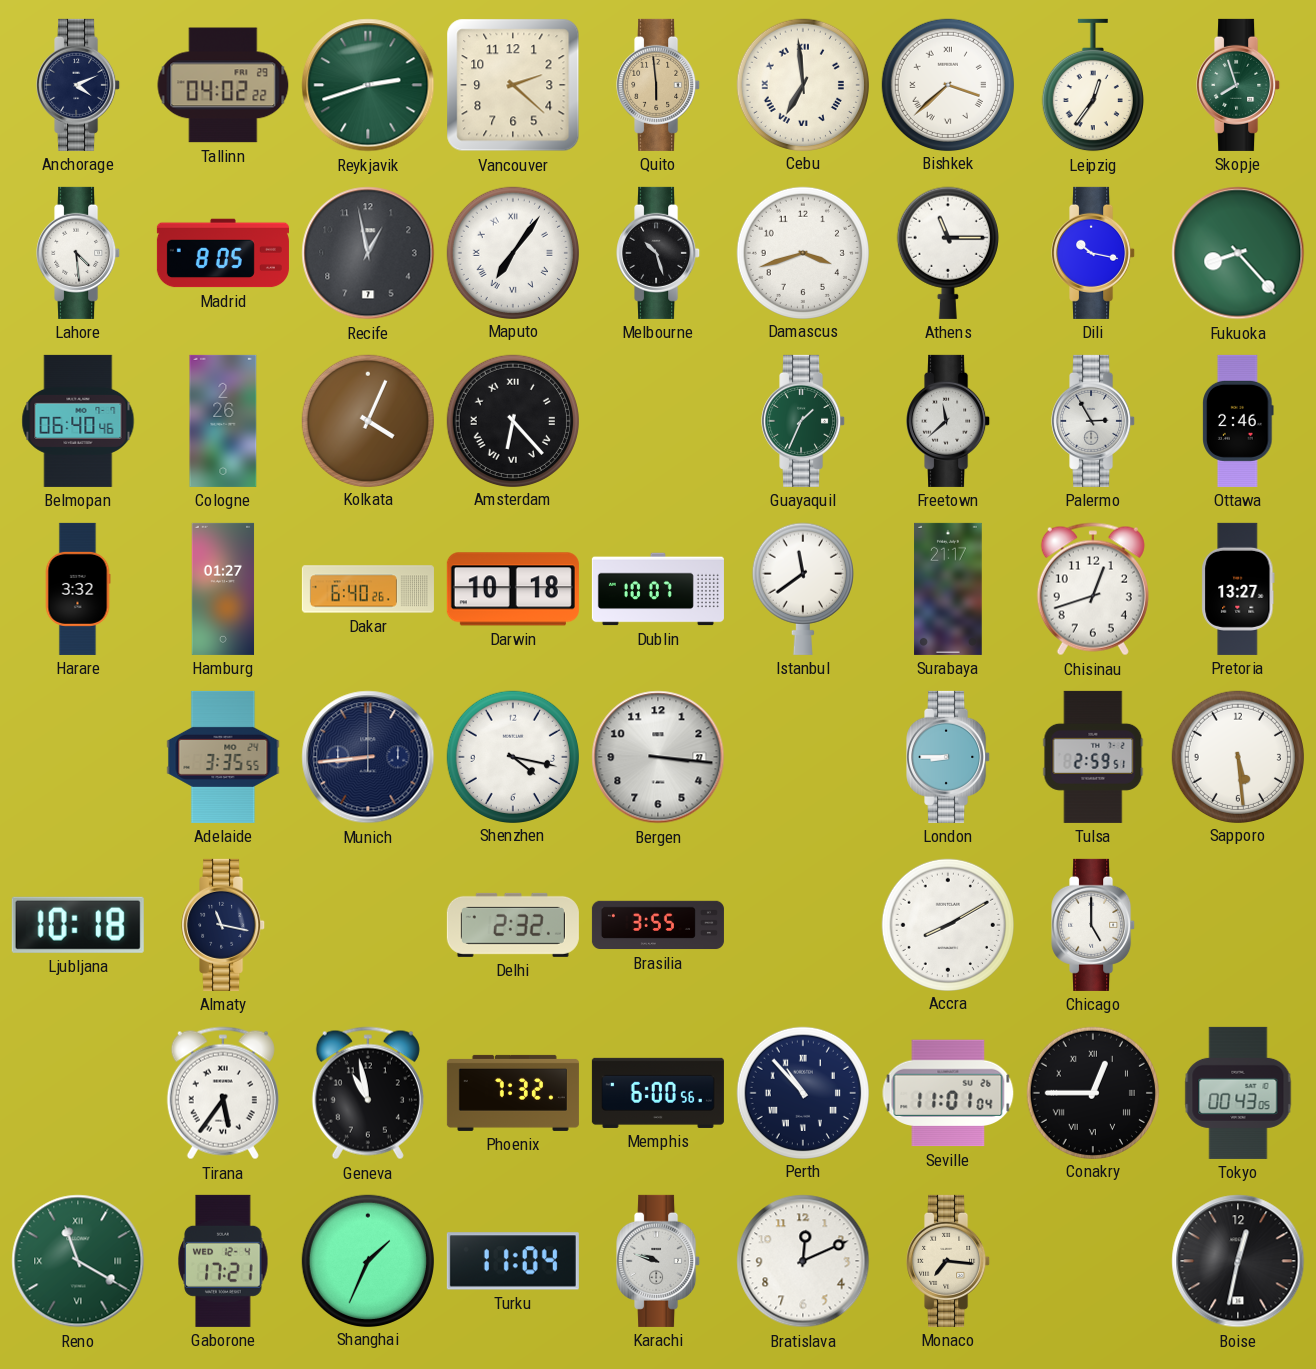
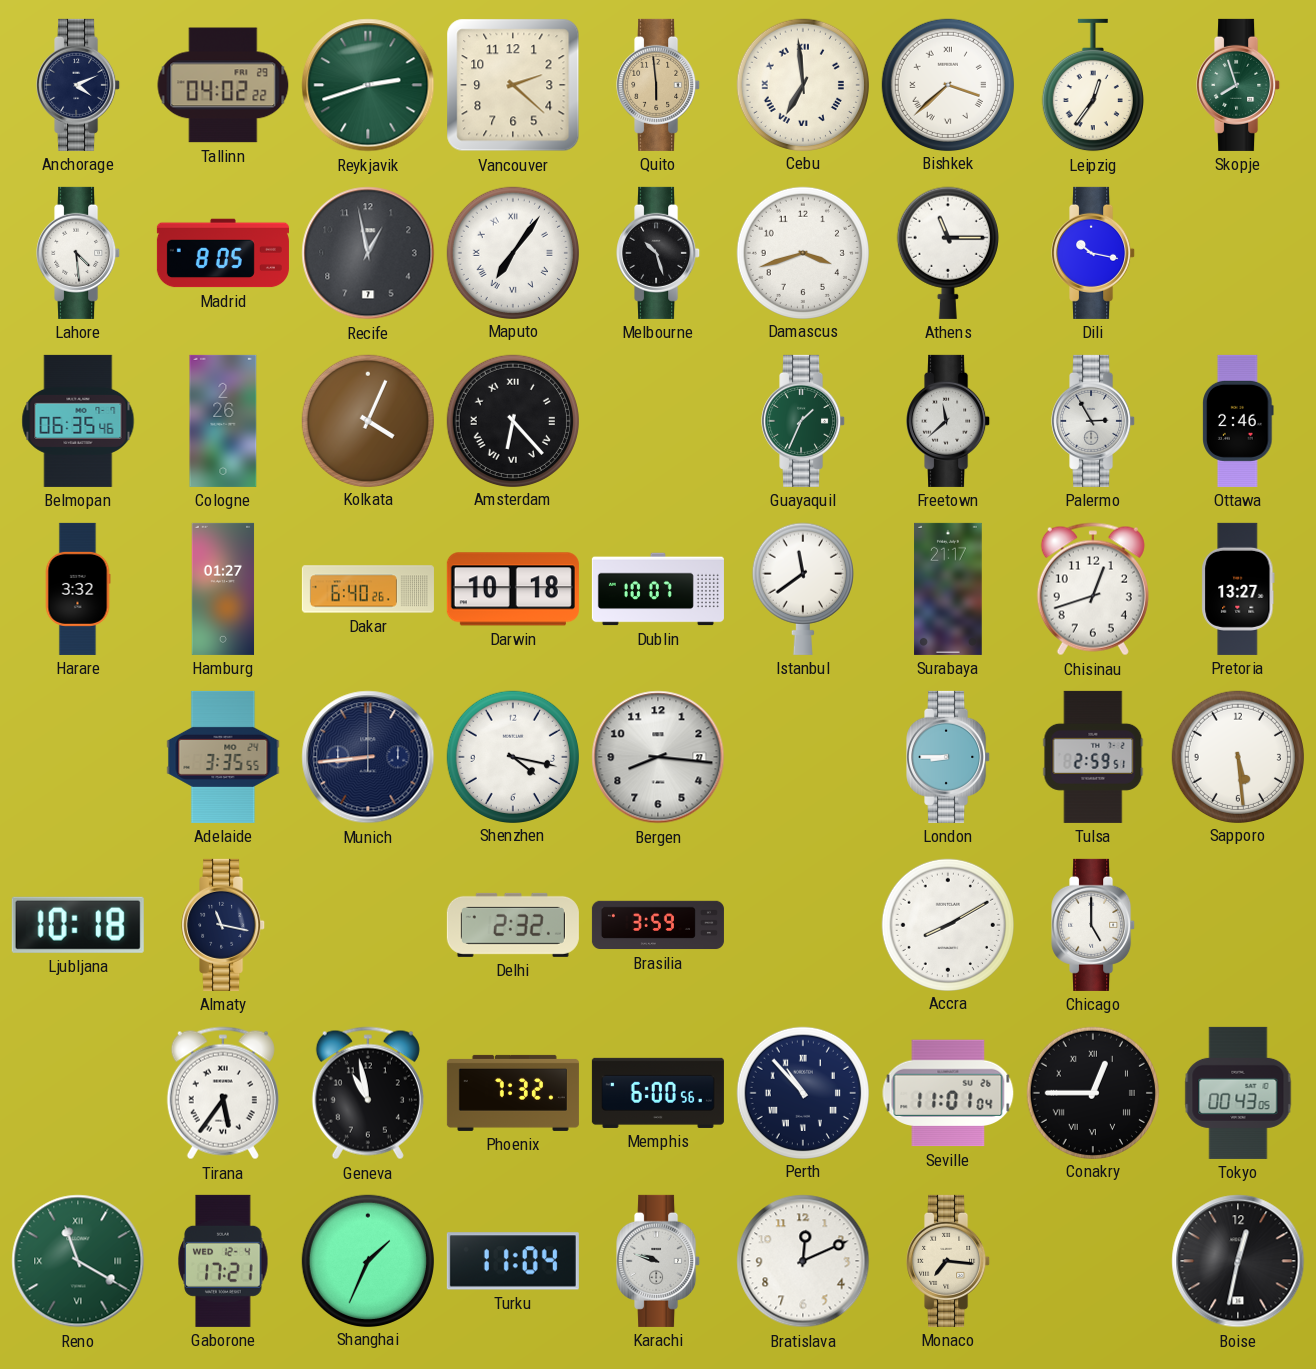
Fukuoka: 8:23 -> none
Belmopan: 06:40 -> 06:35
Bergen: 3:16 -> 8:16
Brasilia: 3:55 -> 3:59
